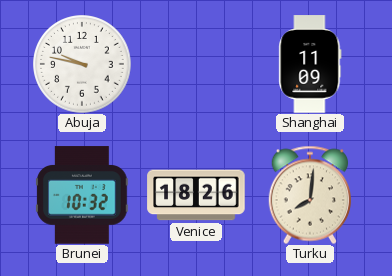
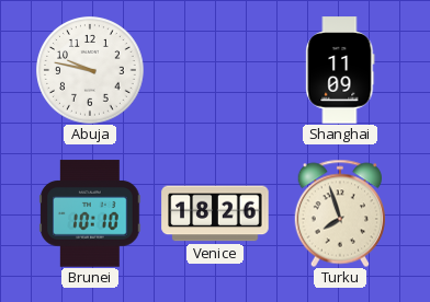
Brunei: 10:32 -> 10:10
Turku: 8:01 -> 7:57
